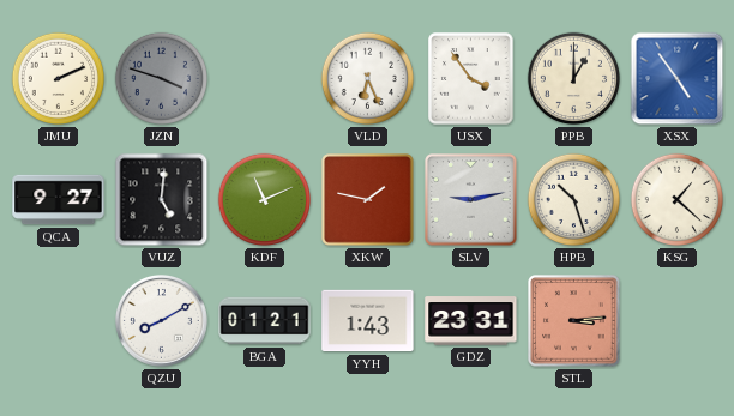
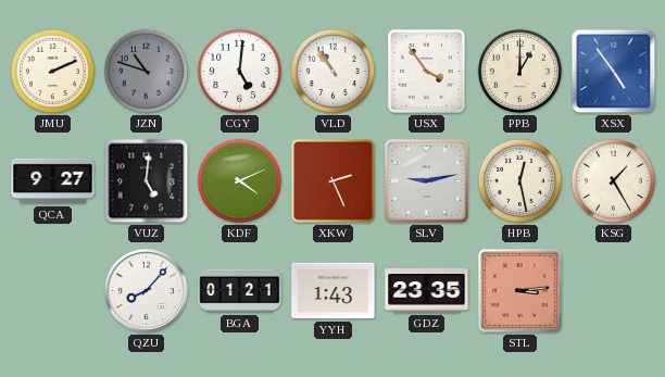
JZN: 3:48 -> 10:48
CGY: none -> 5:01
VLD: 6:26 -> 10:54
KDF: 11:11 -> 4:11
XKW: 1:47 -> 2:26
HPB: 10:27 -> 12:28
KSG: 1:22 -> 1:25
QZU: 8:10 -> 8:07
GDZ: 23:31 -> 23:35
